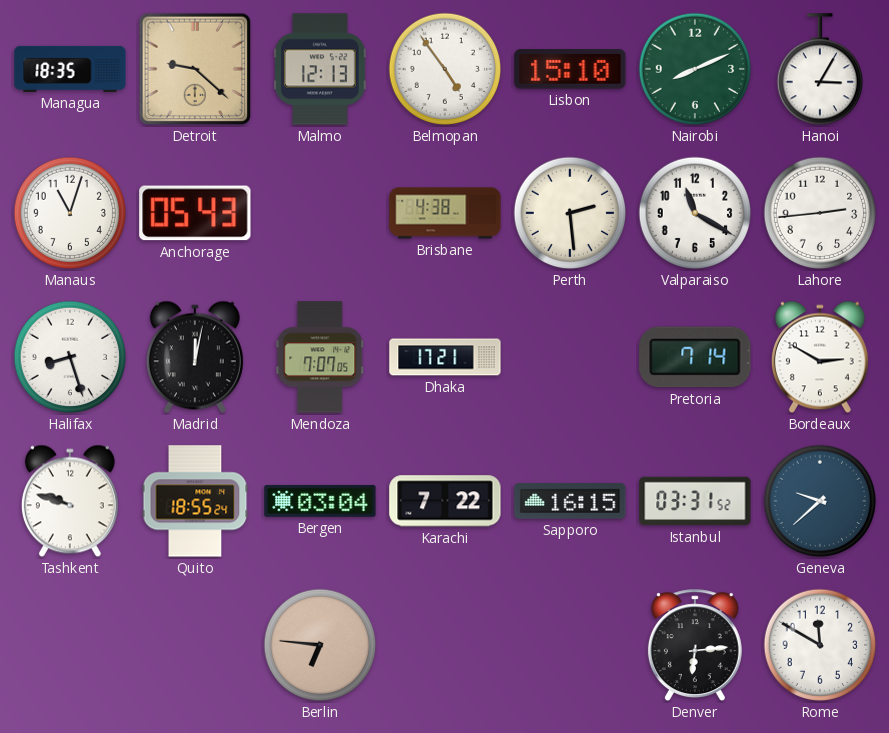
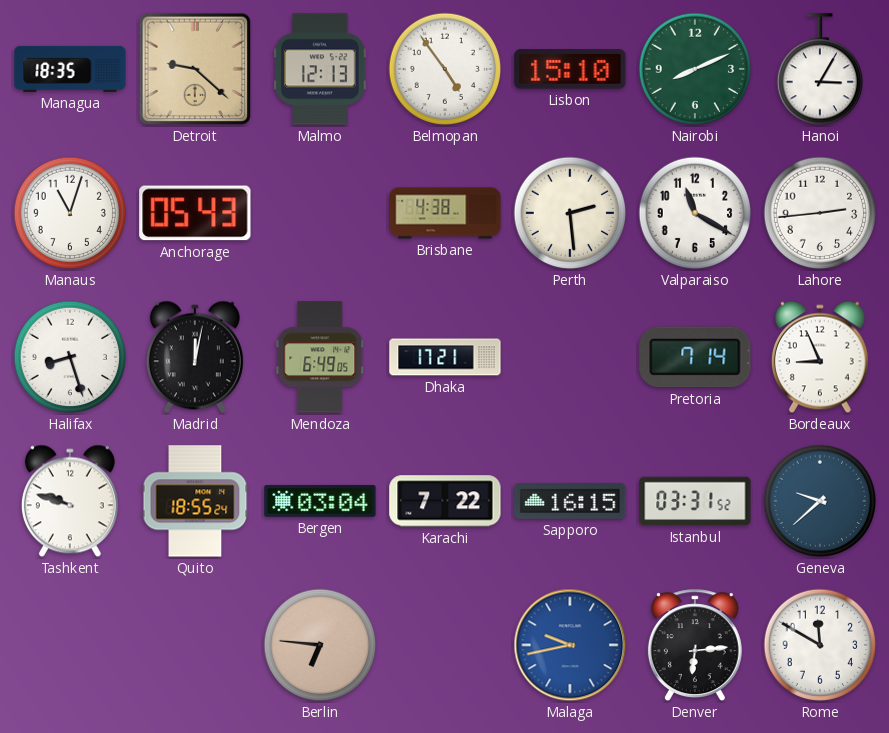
Mendoza: 7:07 -> 6:49
Bordeaux: 2:50 -> 8:56
Malaga: none -> 9:43
